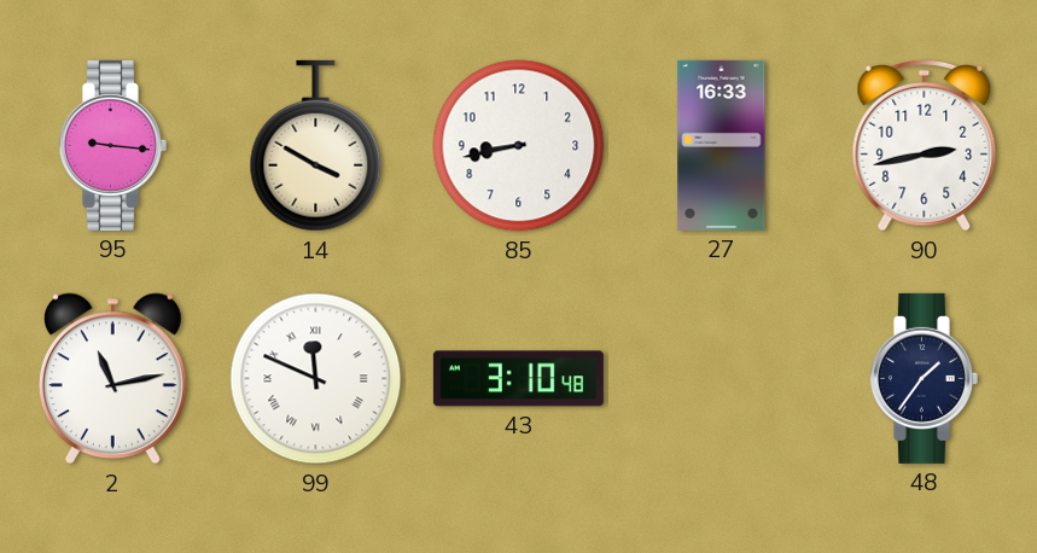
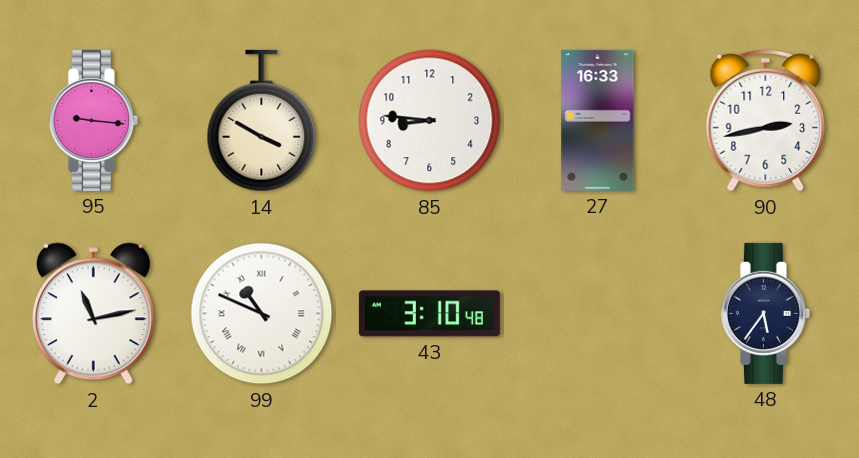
85: 8:43 -> 8:46
99: 11:49 -> 10:49
48: 1:36 -> 5:36
